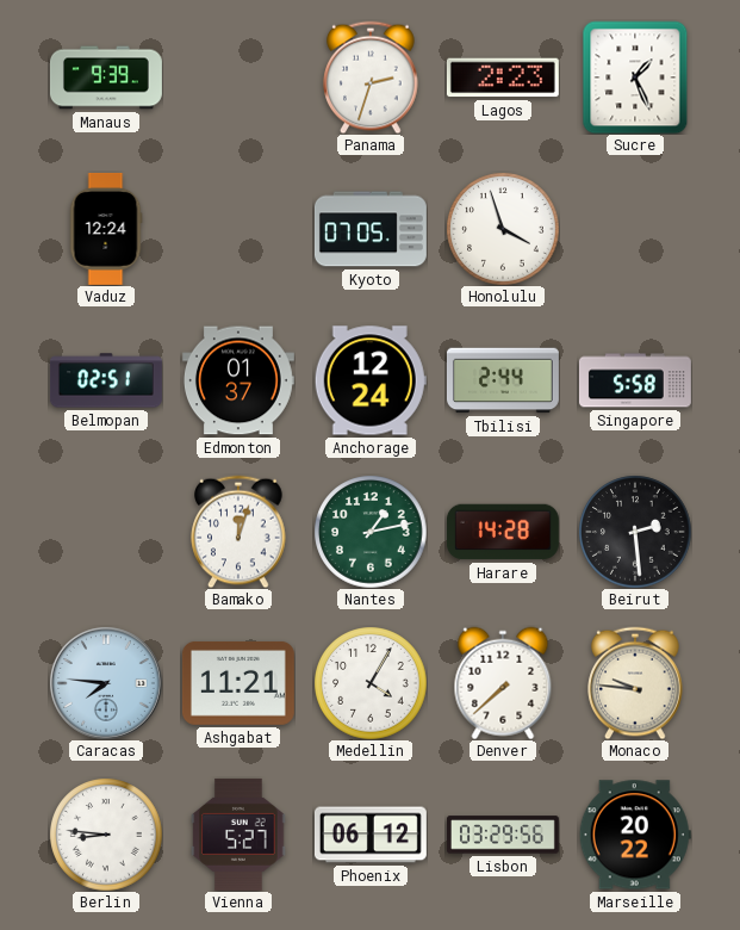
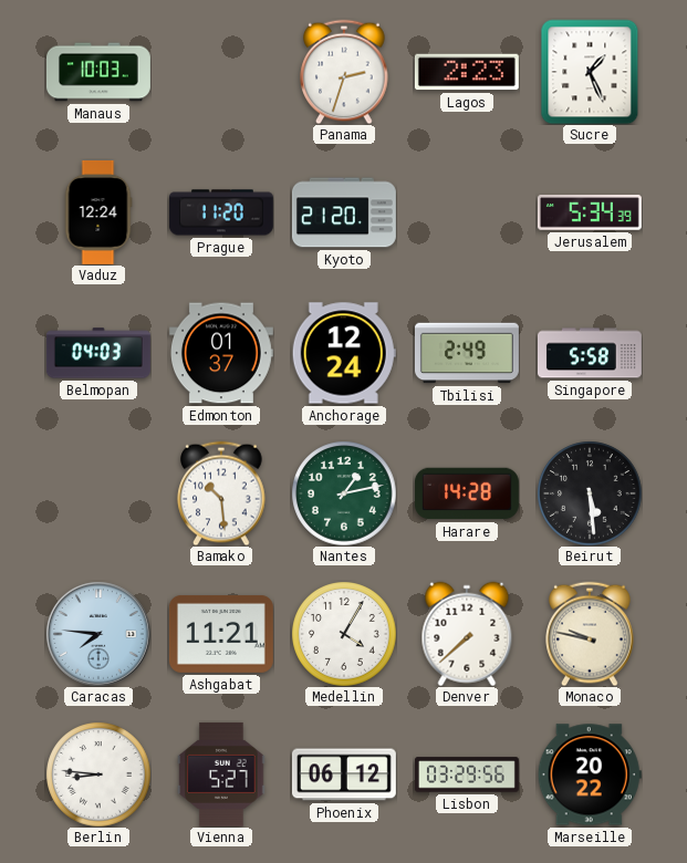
Manaus: 9:39 -> 10:03
Prague: none -> 11:20
Kyoto: 07:05 -> 21:20
Honolulu: 3:57 -> none
Jerusalem: none -> 5:34
Belmopan: 02:51 -> 04:03
Tbilisi: 2:44 -> 2:49
Bamako: 12:03 -> 10:29
Beirut: 2:29 -> 5:29
Monaco: 9:46 -> 9:47
